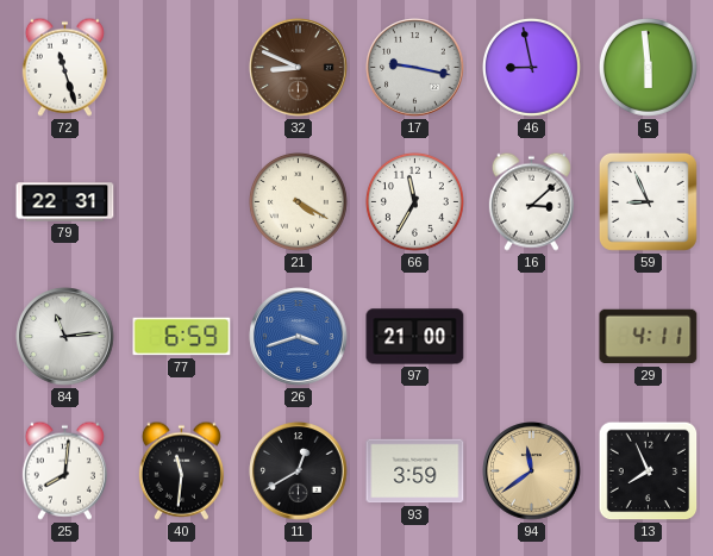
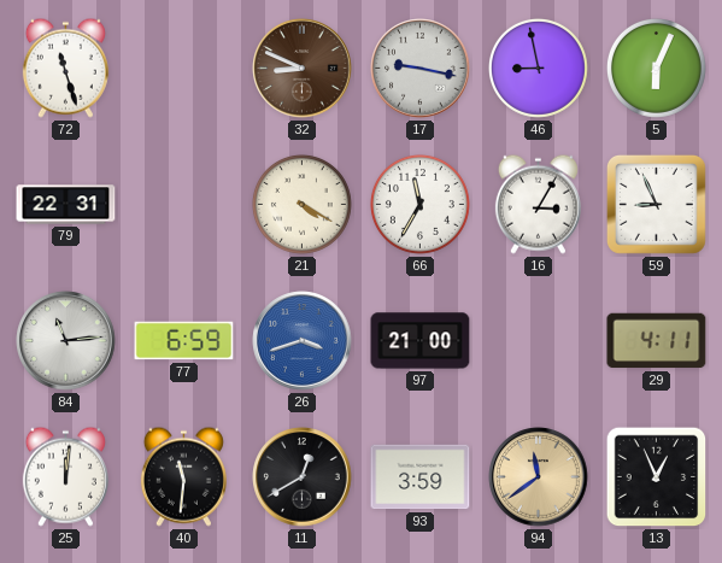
5: 5:59 -> 6:04
16: 3:08 -> 3:05
25: 8:01 -> 12:01
13: 7:56 -> 12:56
